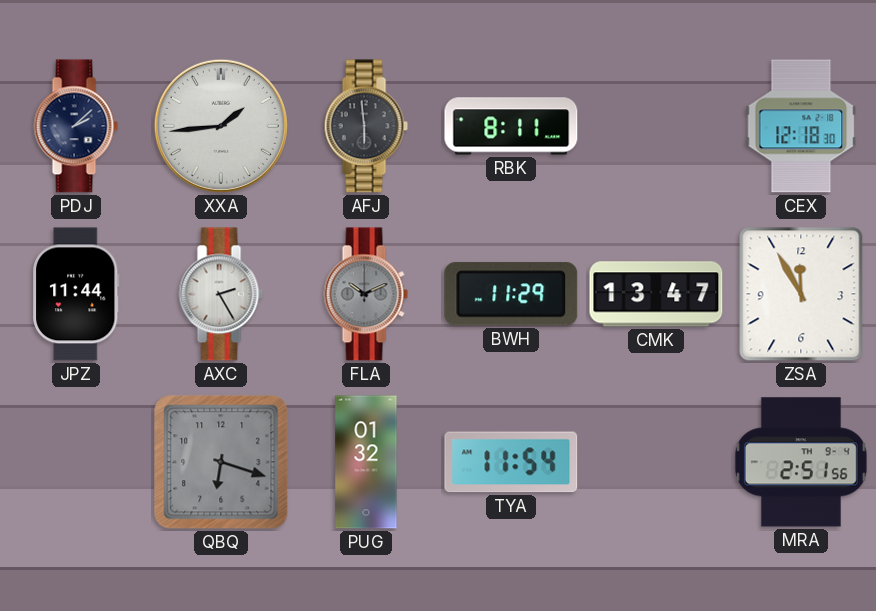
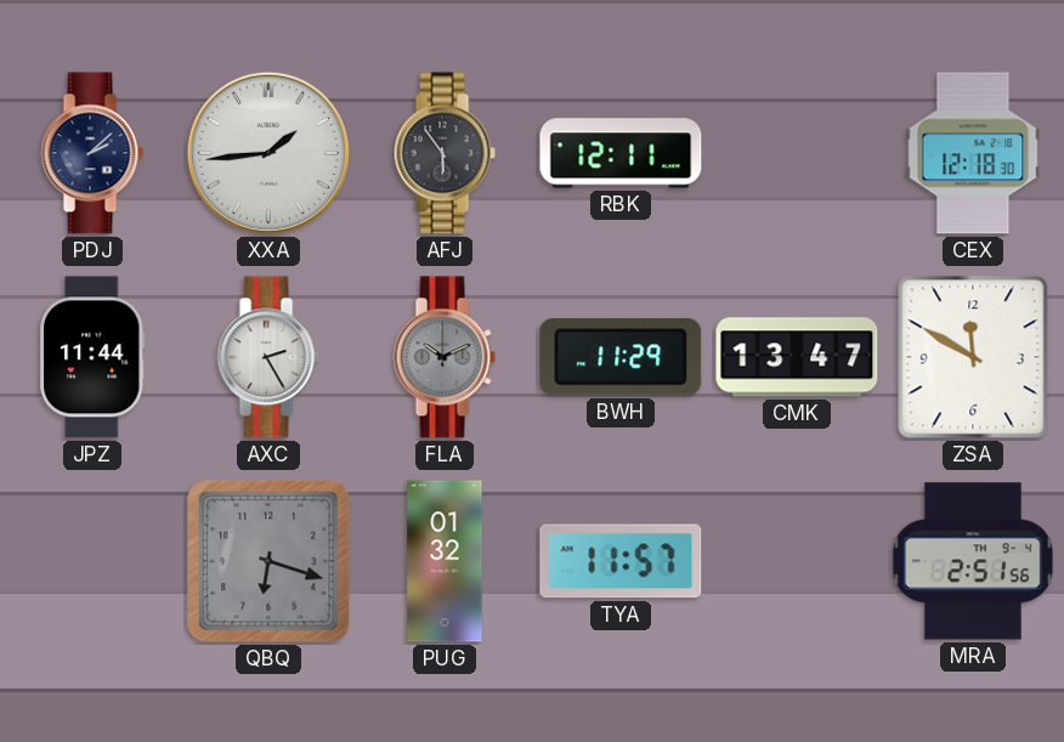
AFJ: 5:59 -> 5:54
RBK: 8:11 -> 12:11
ZSA: 11:55 -> 11:50
TYA: 11:54 -> 11:57
